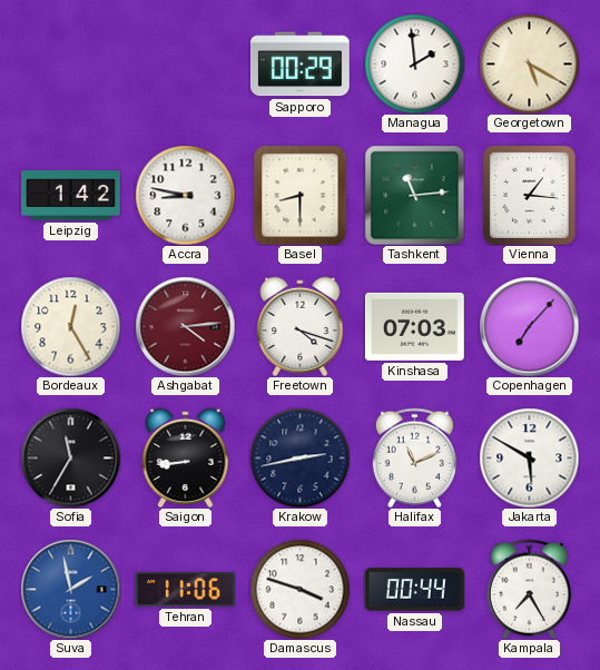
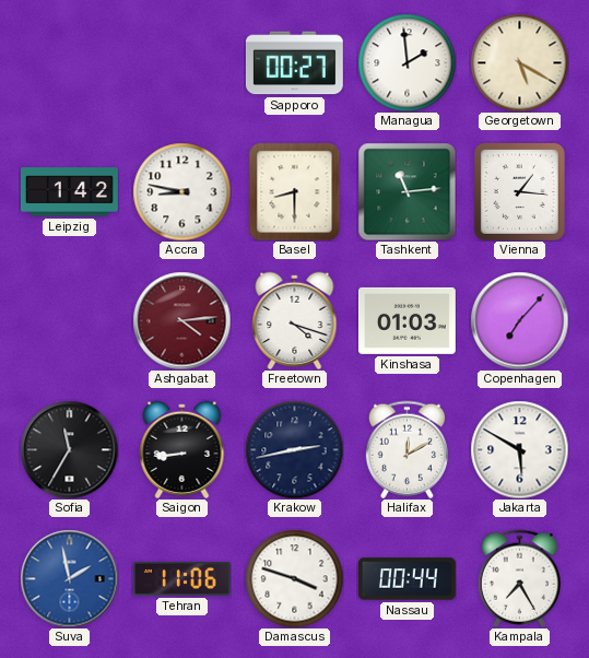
Sapporo: 00:29 -> 00:27
Bordeaux: 12:25 -> none
Kinshasa: 07:03 -> 01:03
Halifax: 11:11 -> 12:10
